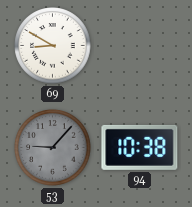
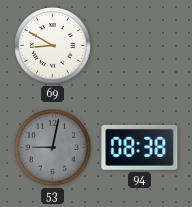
53: 9:07 -> 9:02
94: 10:38 -> 08:38
